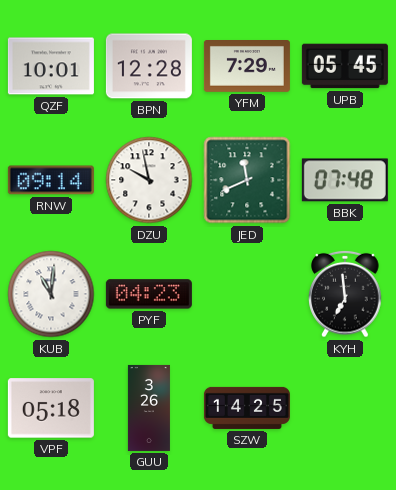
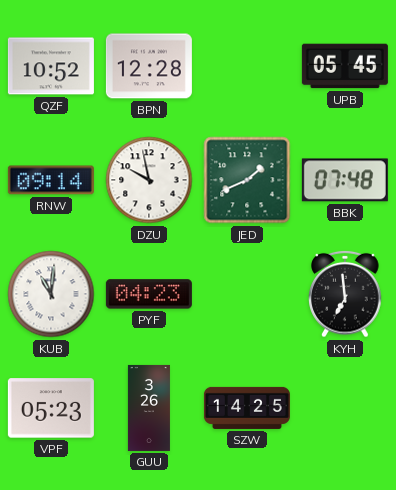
QZF: 10:01 -> 10:52
YFM: 7:29 -> none
JED: 11:41 -> 1:41
VPF: 05:18 -> 05:23
